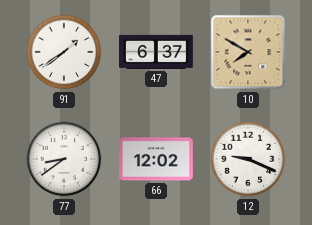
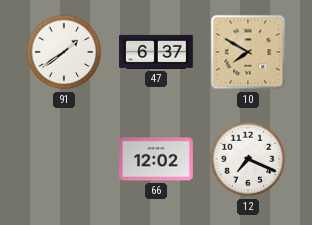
77: 8:39 -> none
12: 9:19 -> 7:19
